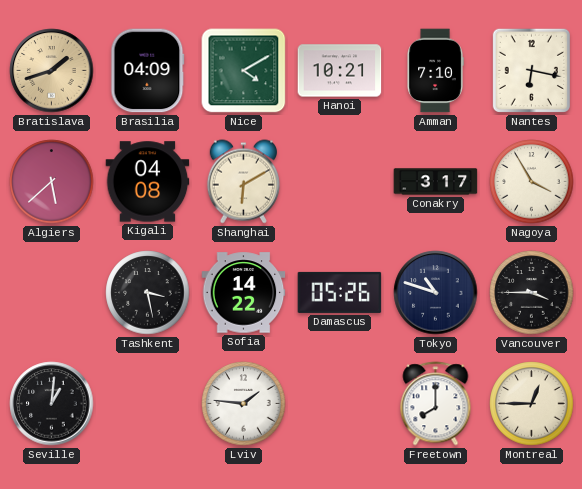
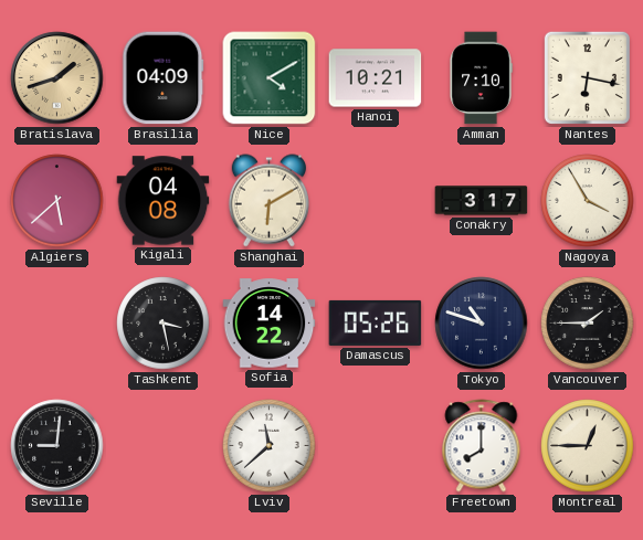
Vancouver: 3:45 -> 1:45
Seville: 1:01 -> 9:01
Lviv: 1:46 -> 11:38
